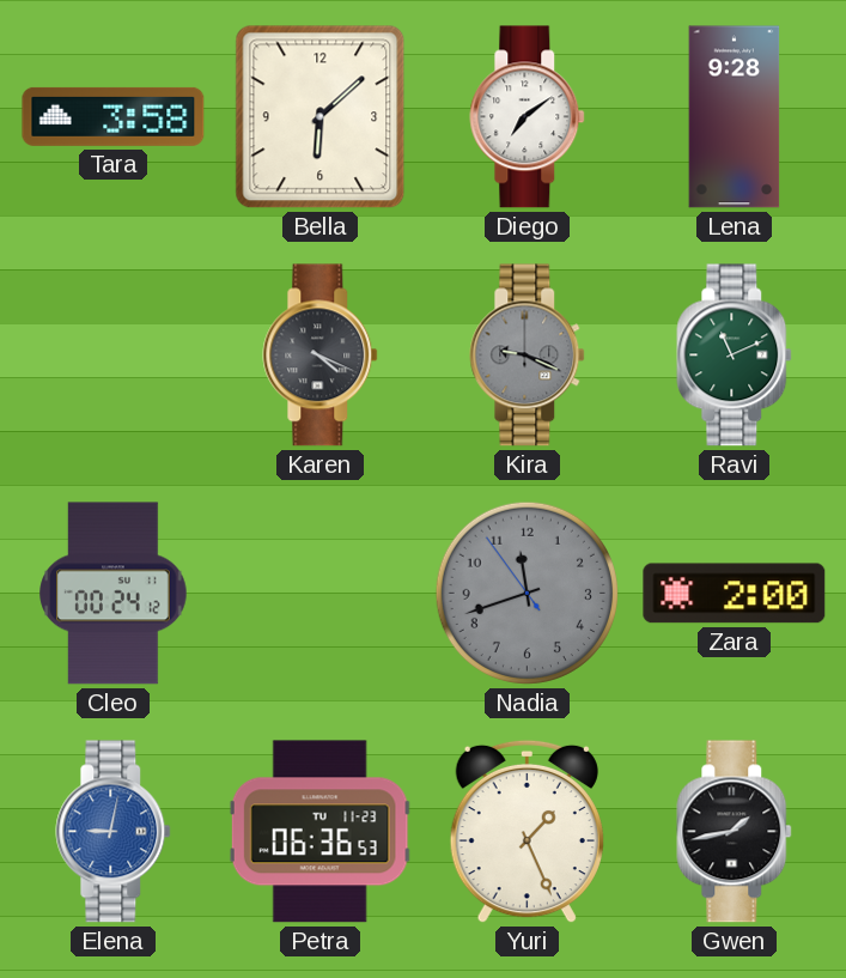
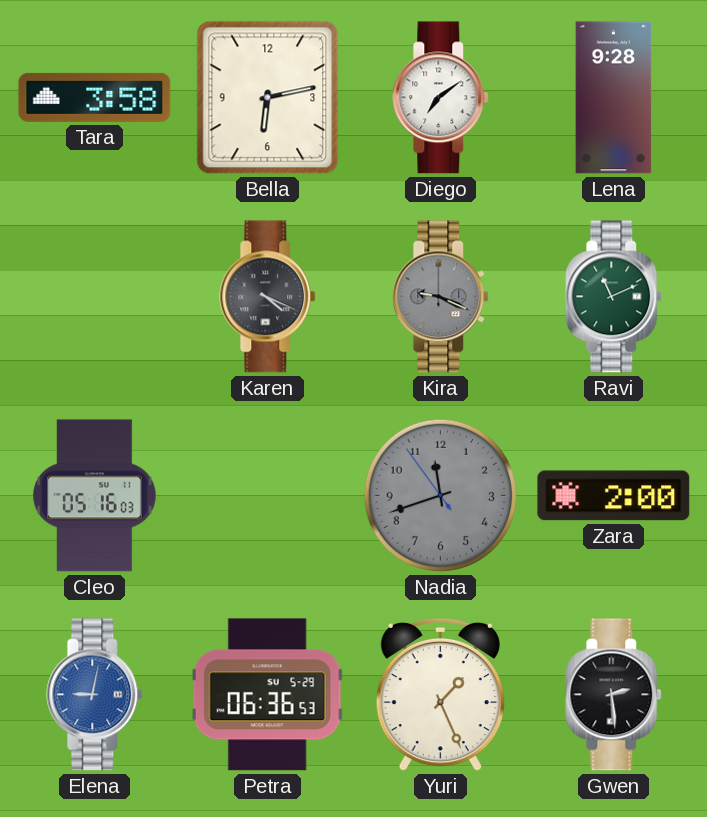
Bella: 6:08 -> 6:13
Cleo: 00:24 -> 05:16
Petra date: TU 11-23 -> SU 5-29
Gwen: 1:43 -> 2:29
